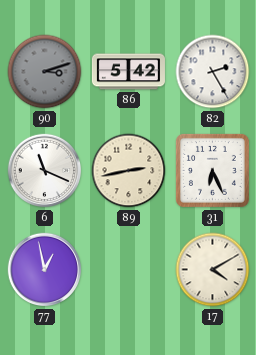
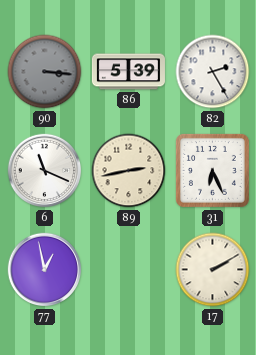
90: 3:12 -> 3:16
86: 5:42 -> 5:39
17: 4:10 -> 2:10
